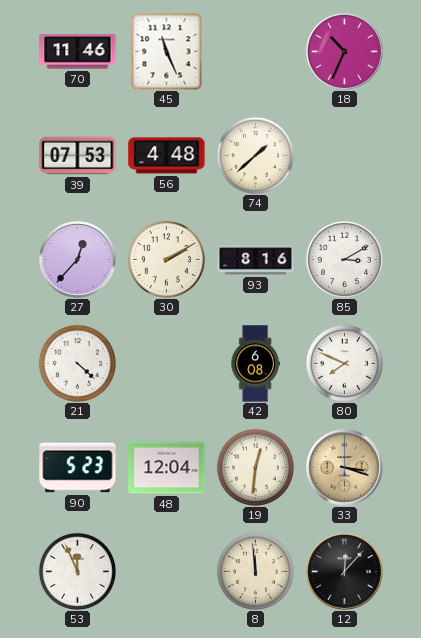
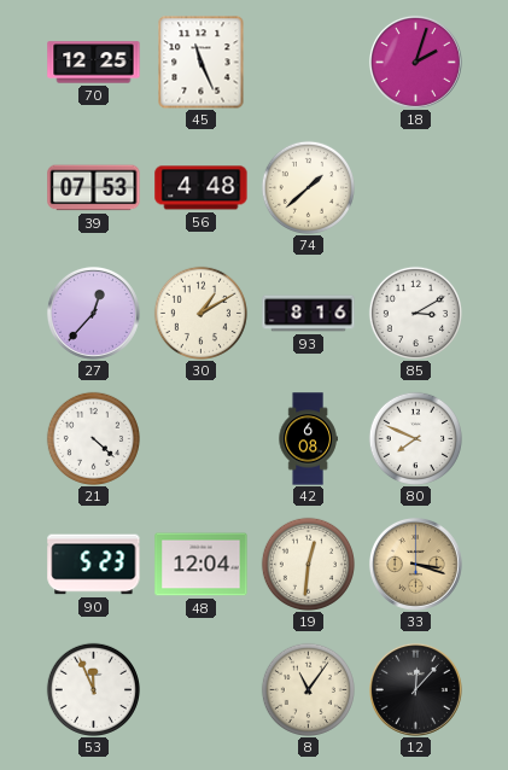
70: 11:46 -> 12:25
18: 10:34 -> 2:03
30: 2:10 -> 1:10
8: 11:59 -> 11:06
